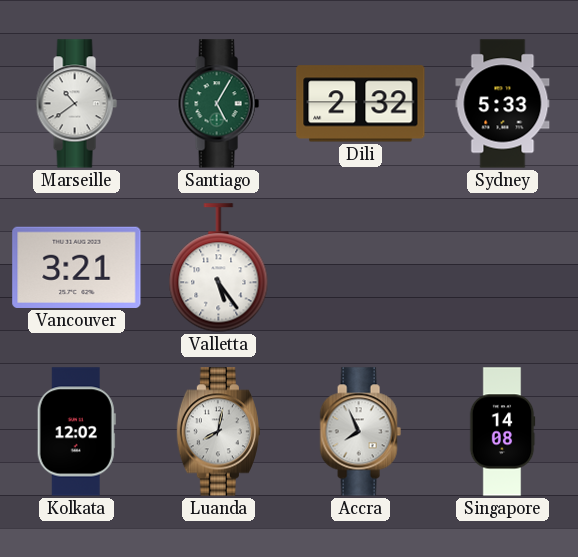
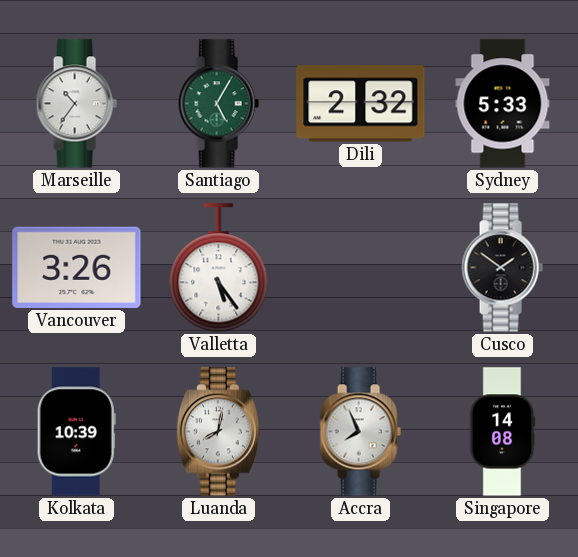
Marseille: 10:39 -> 10:36
Vancouver: 3:21 -> 3:26
Cusco: none -> 1:51
Kolkata: 12:02 -> 10:39
